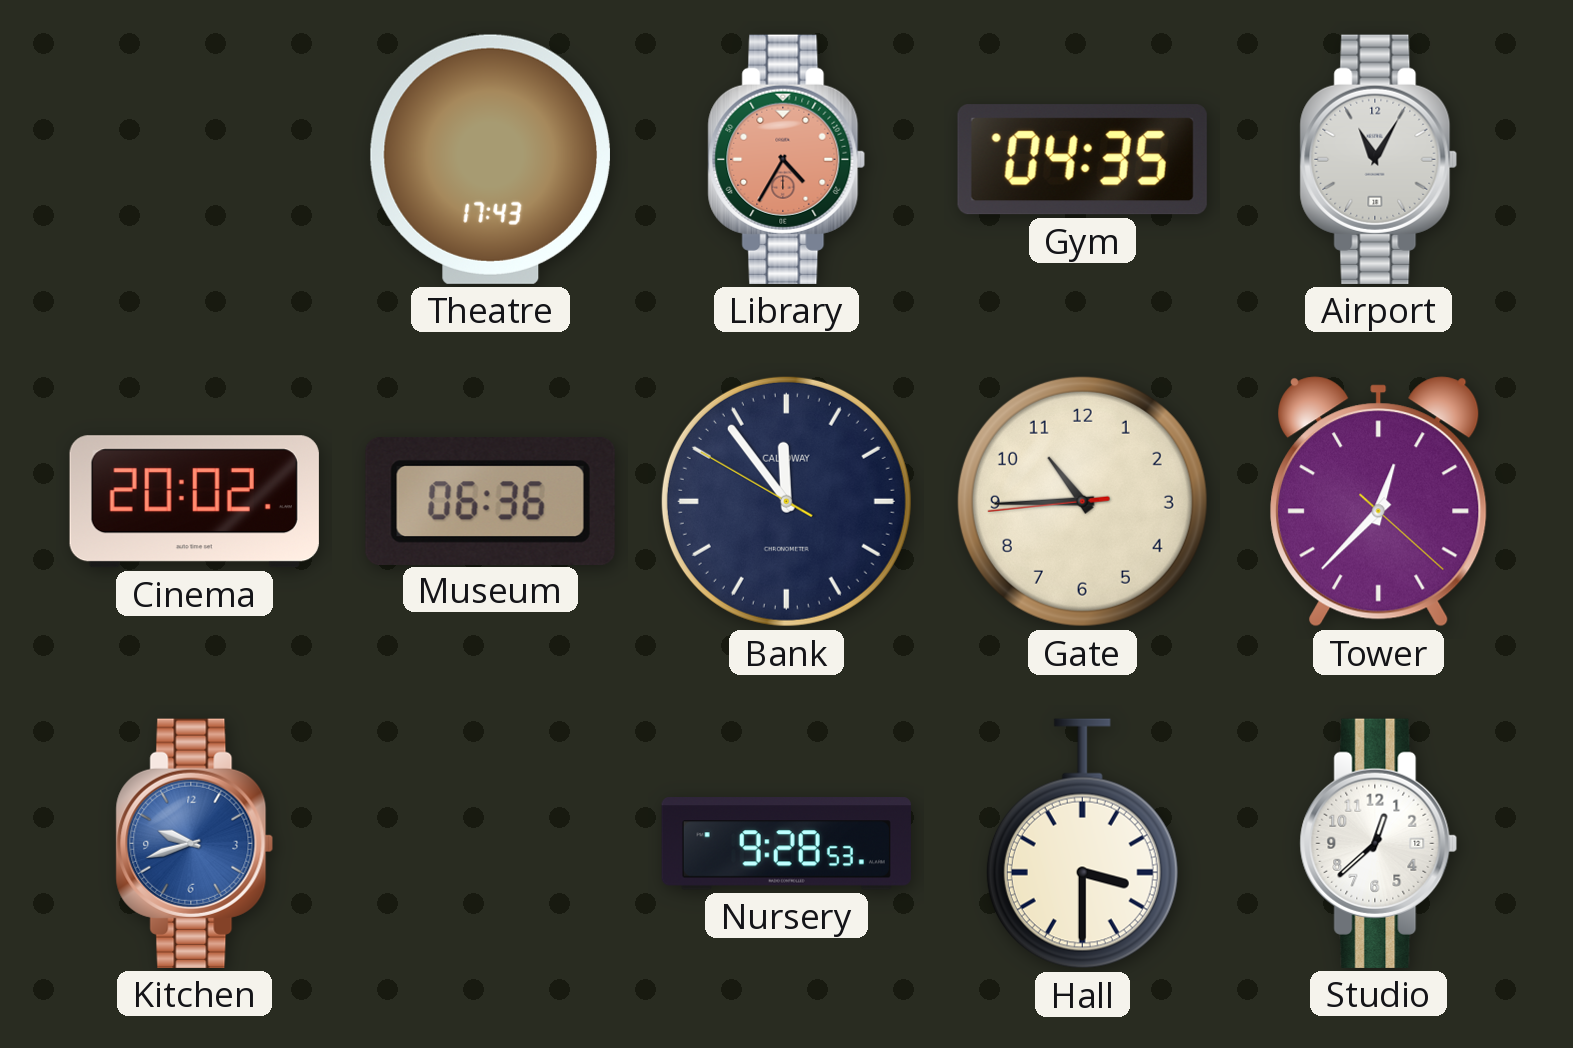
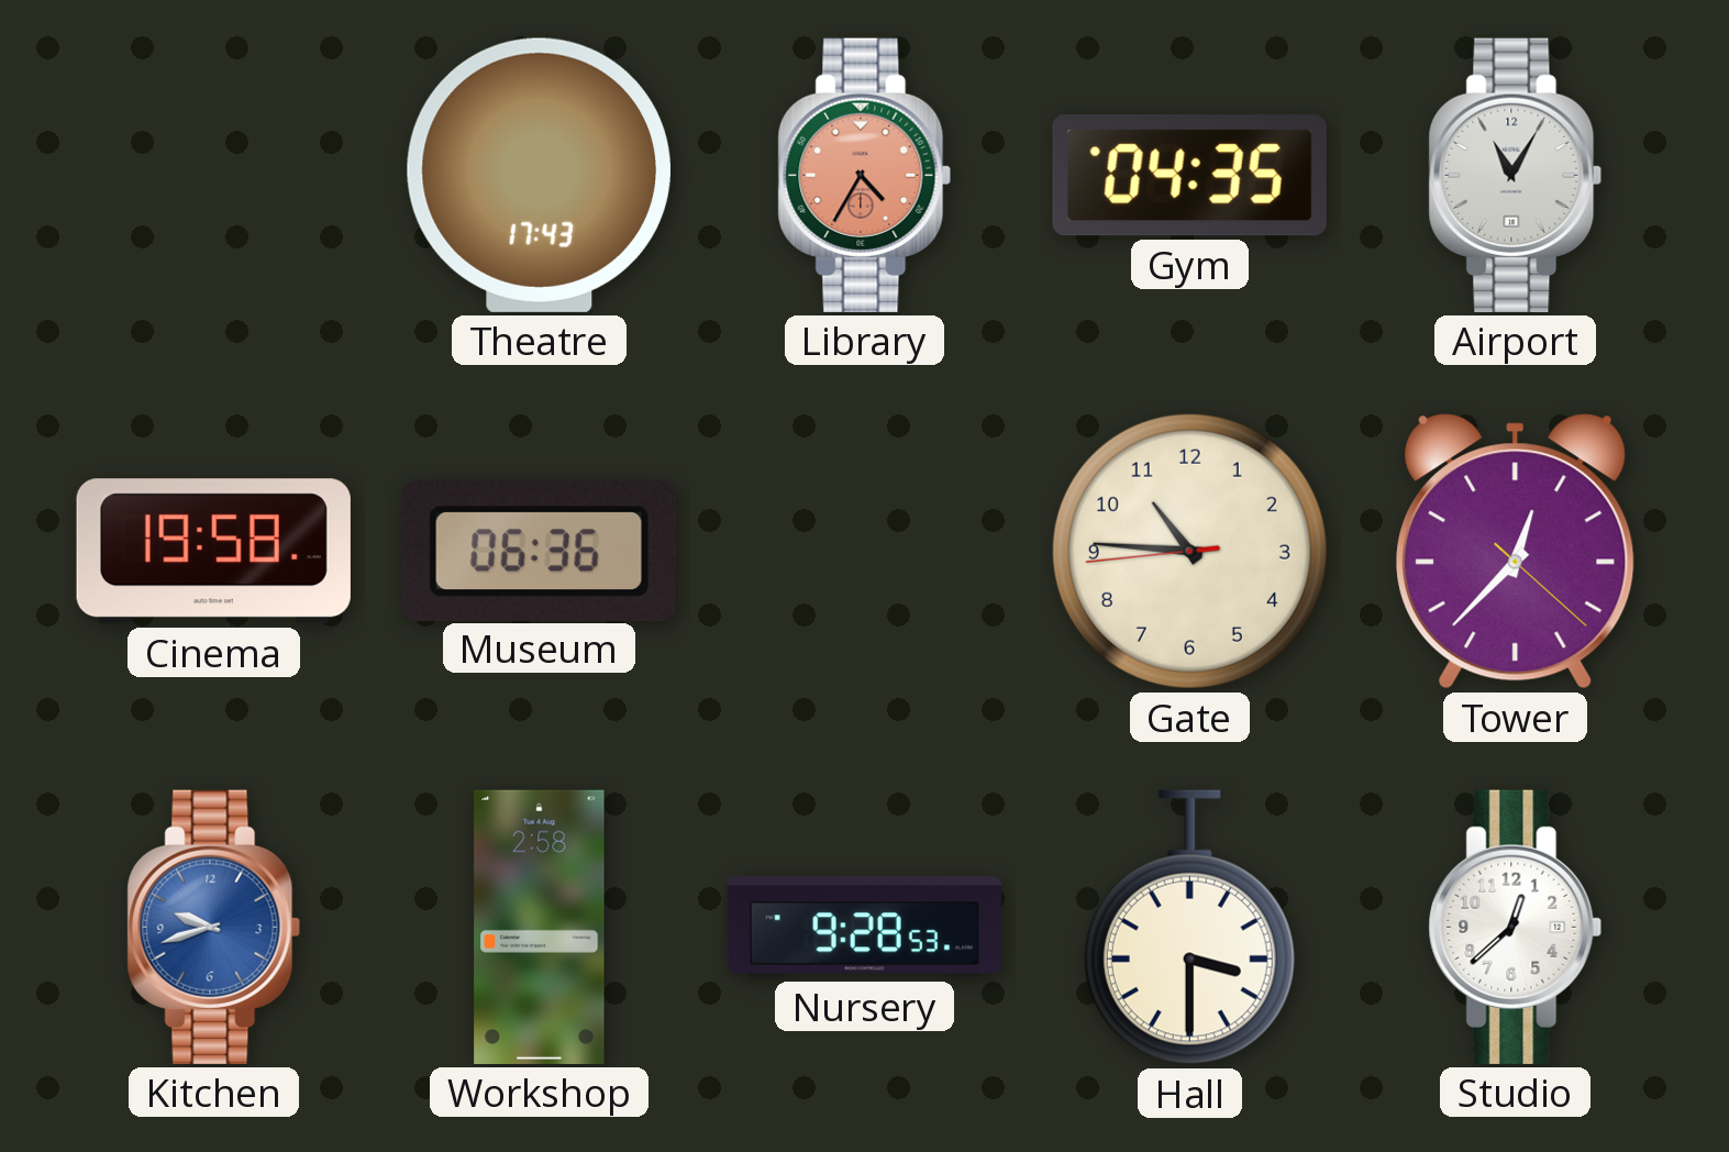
Cinema: 20:02 -> 19:58
Bank: 11:53 -> none
Gate: 10:44 -> 10:45
Workshop: none -> 2:58
